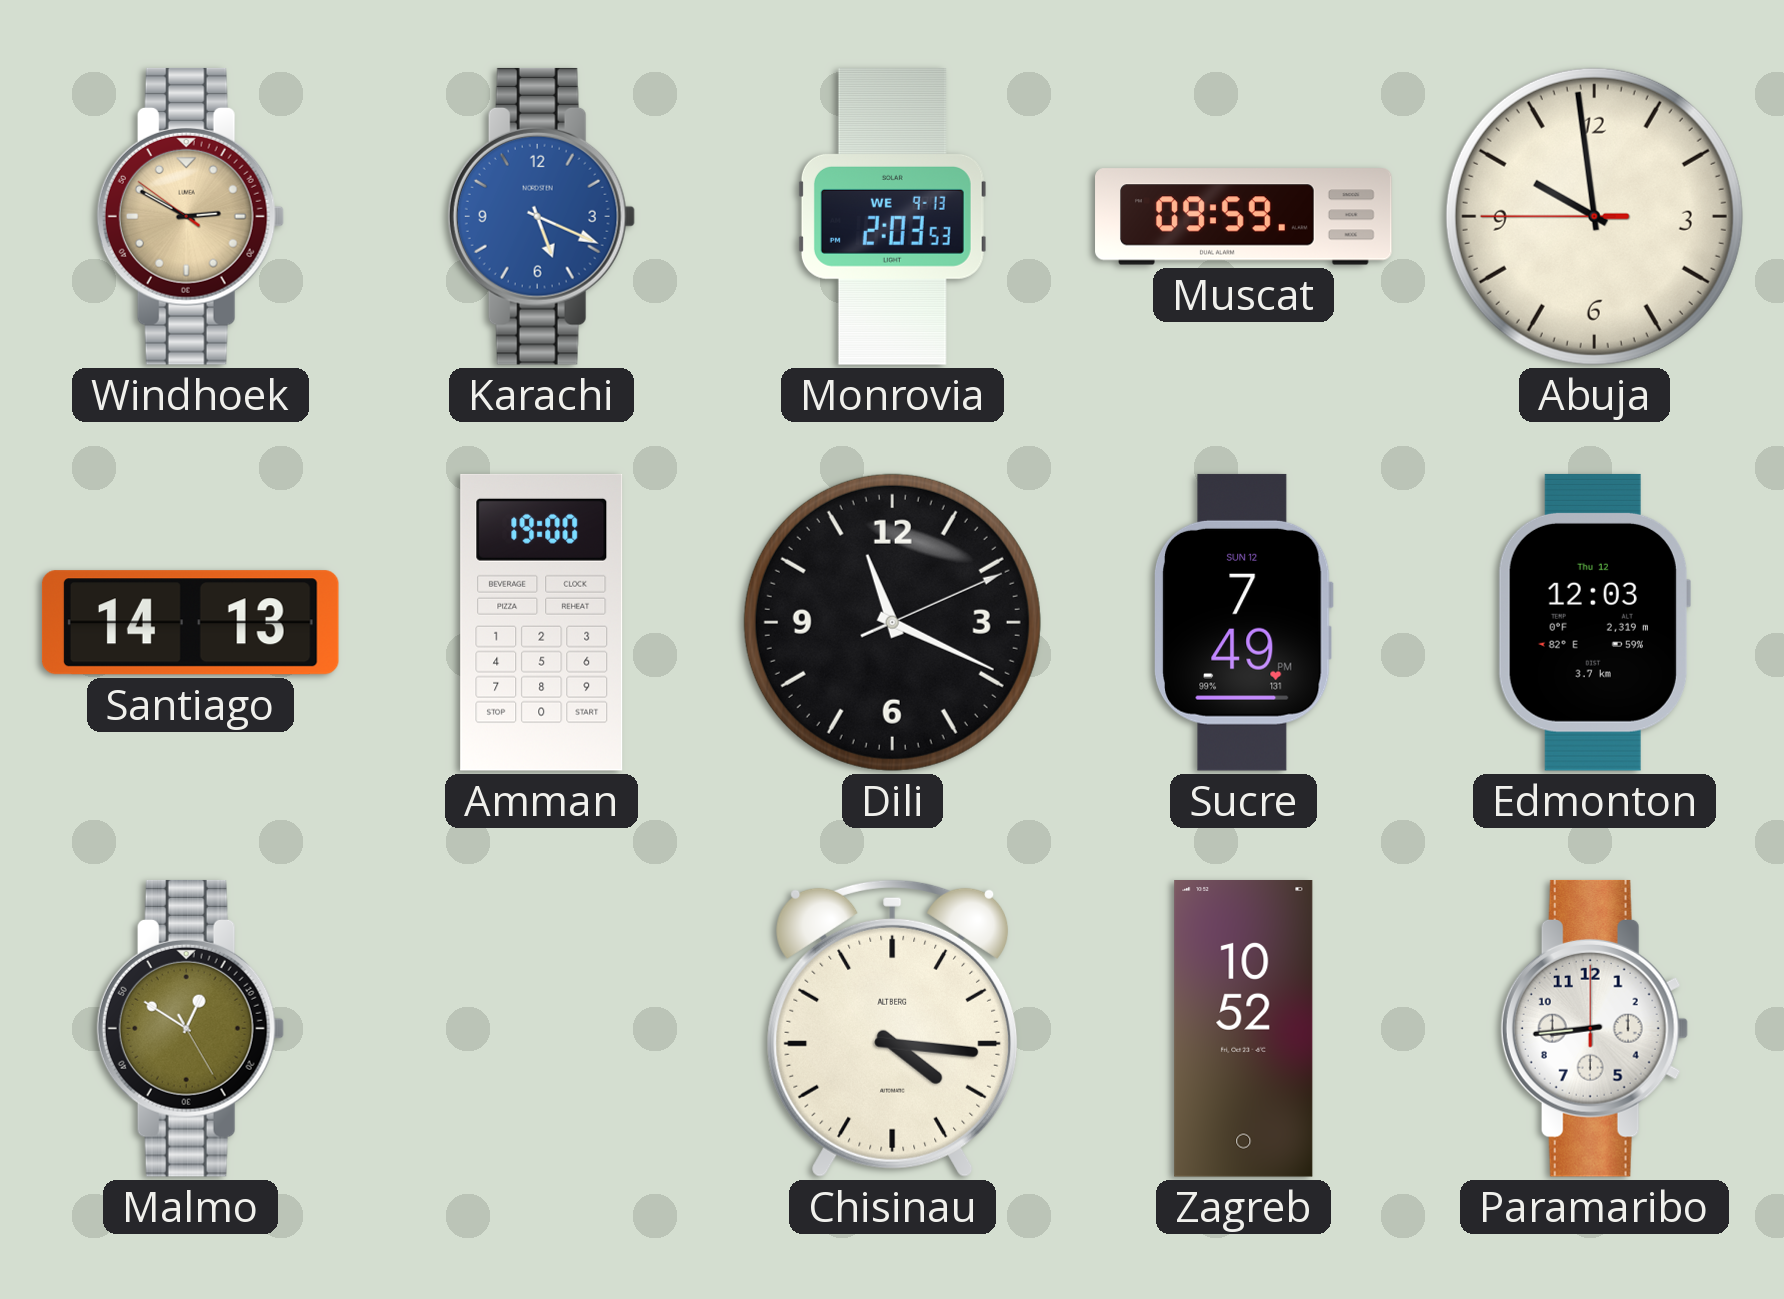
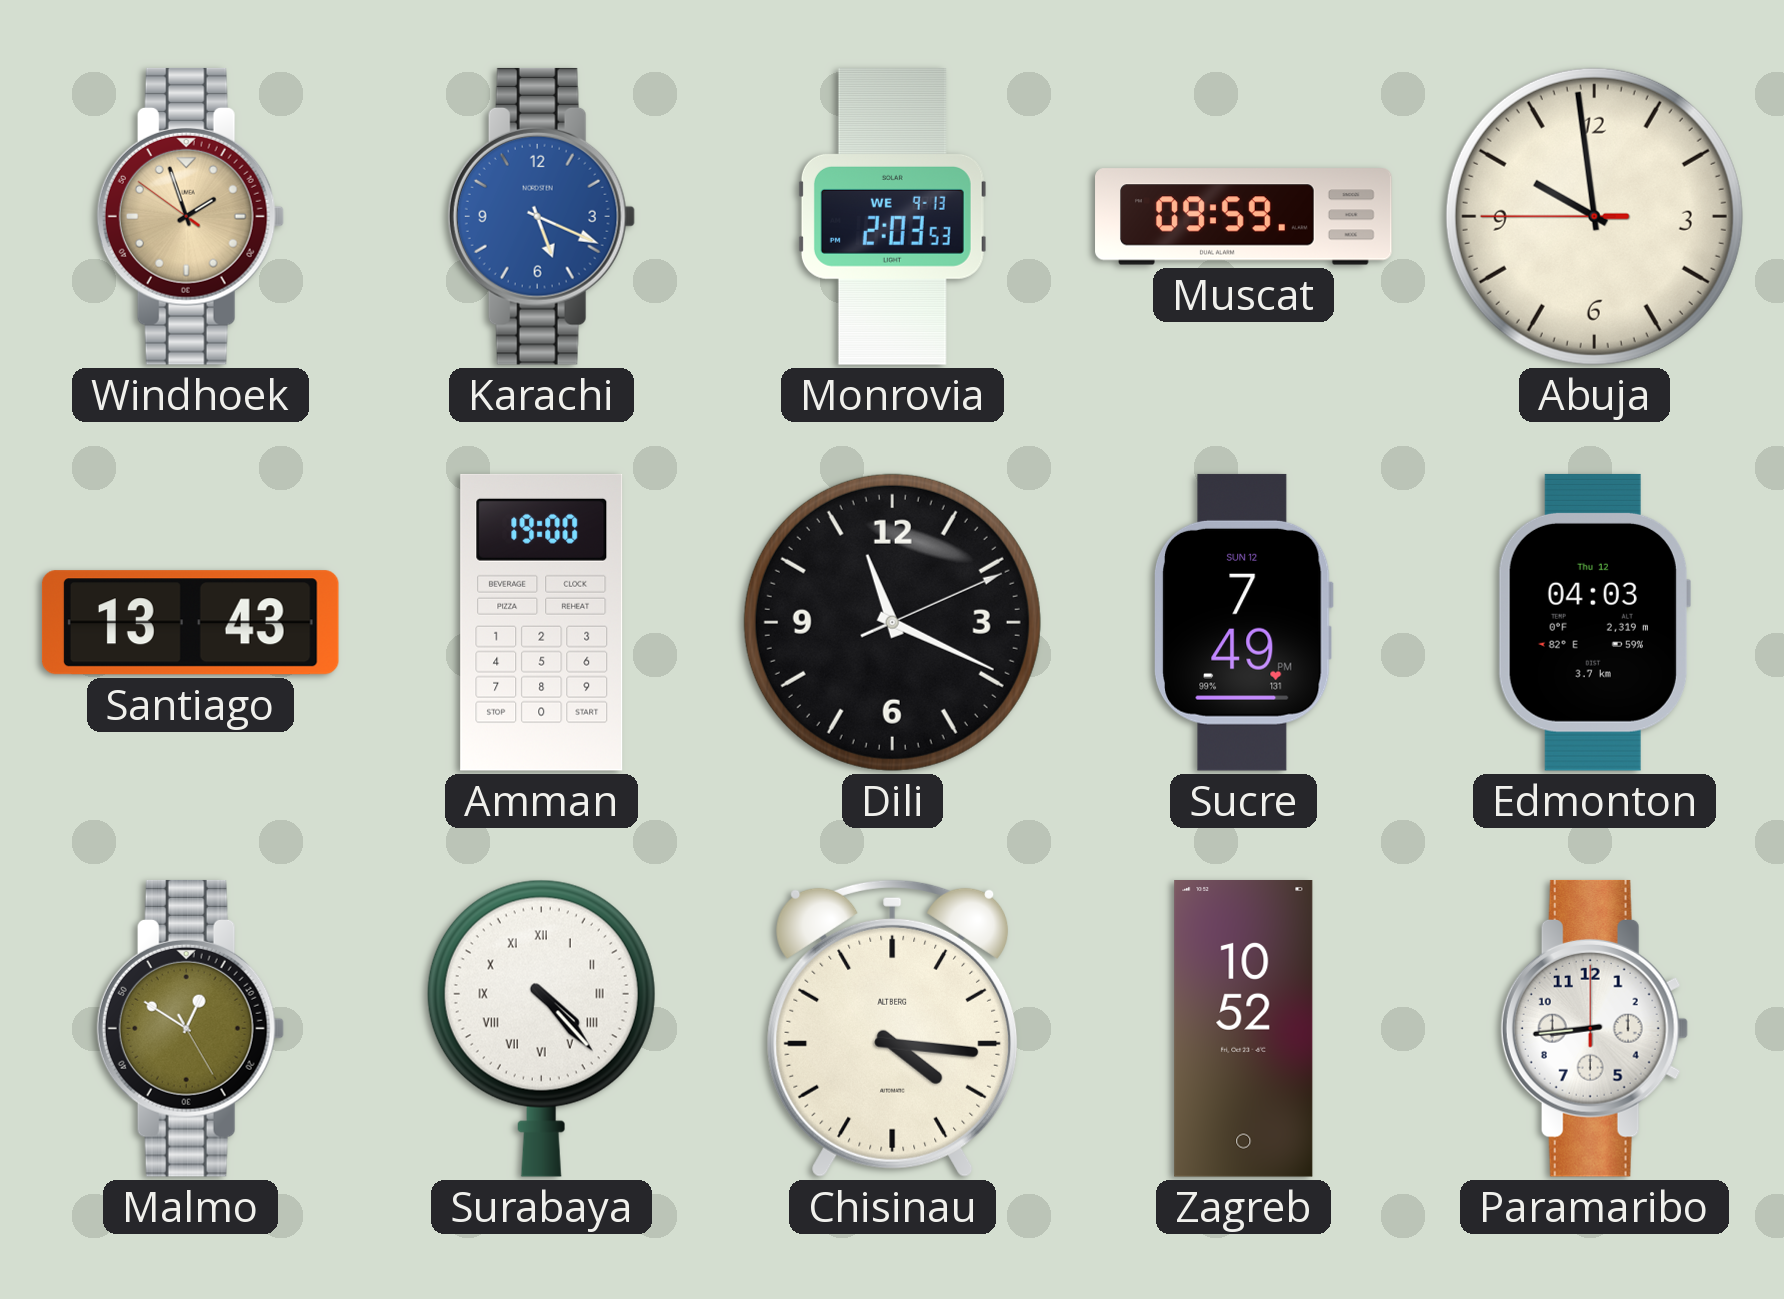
Windhoek: 2:49 -> 1:56
Santiago: 14:13 -> 13:43
Edmonton: 12:03 -> 04:03
Surabaya: none -> 4:23
